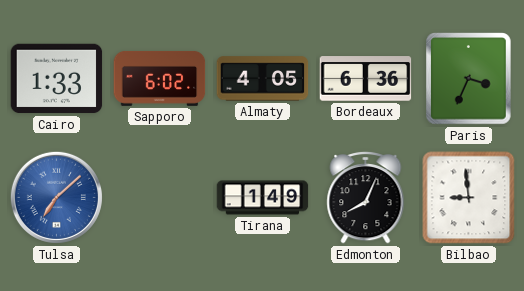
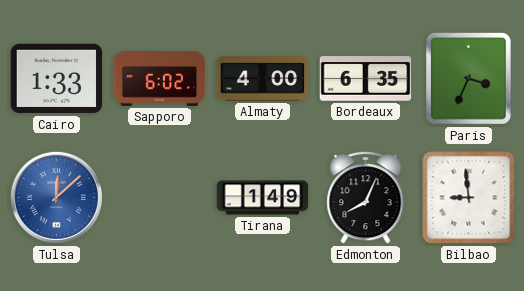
Almaty: 4:05 -> 4:00
Bordeaux: 6:36 -> 6:35
Tulsa: 7:08 -> 12:08
